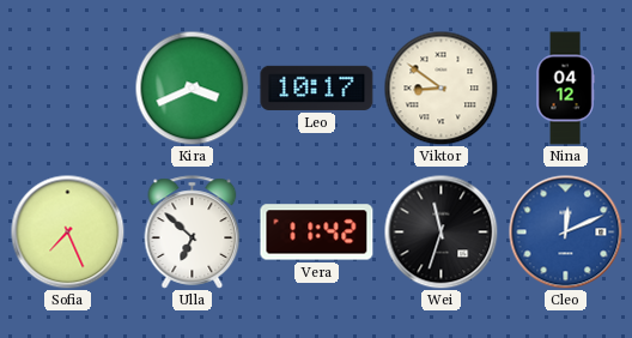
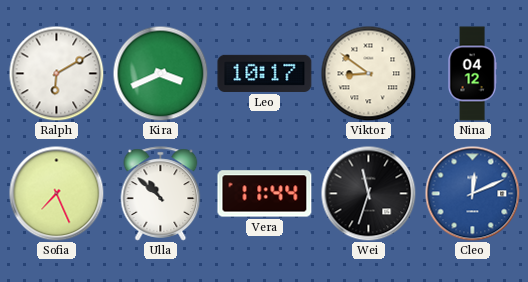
Ralph: none -> 6:10
Ulla: 6:52 -> 10:52
Vera: 11:42 -> 11:44
